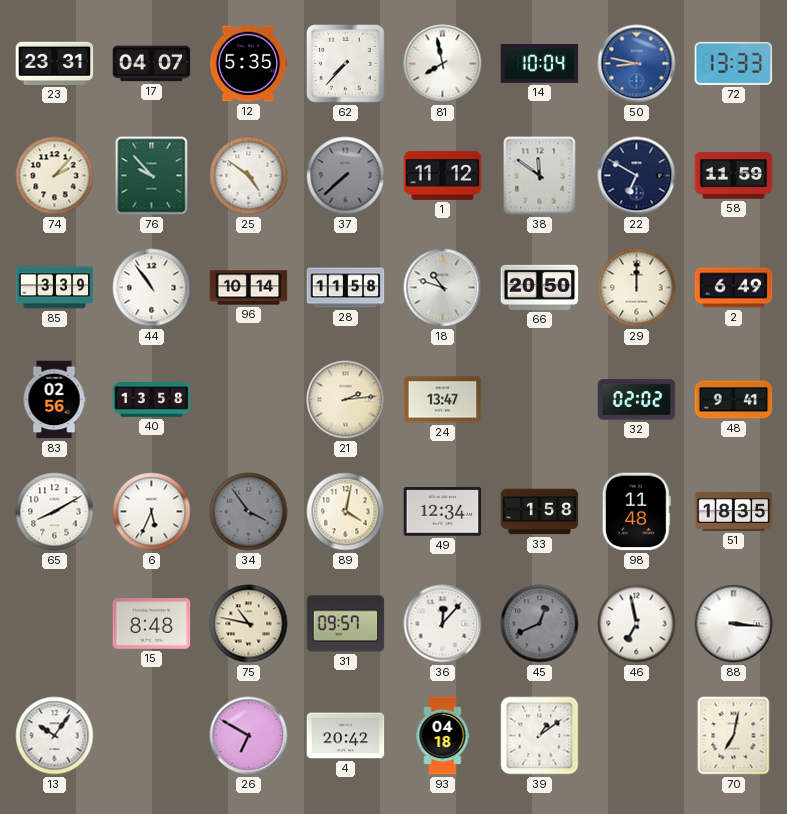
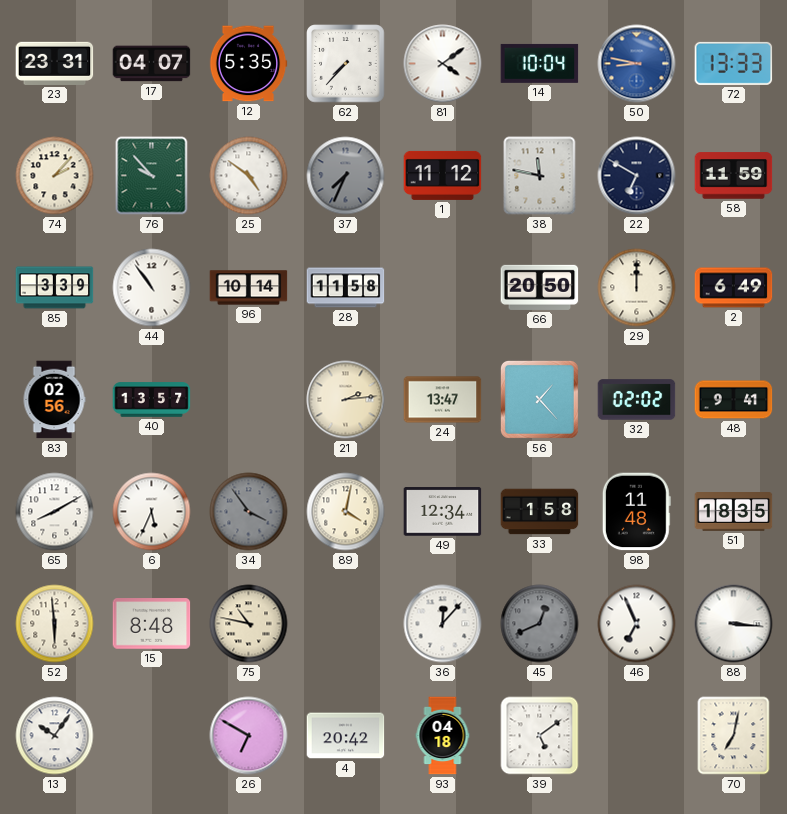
81: 7:58 -> 4:09
37: 7:38 -> 7:34
38: 11:51 -> 11:47
18: 10:48 -> none
40: 13:58 -> 13:57
56: none -> 1:23
52: none -> 5:59
31: 09:57 -> none
46: 6:58 -> 6:56
39: 1:09 -> 5:09
